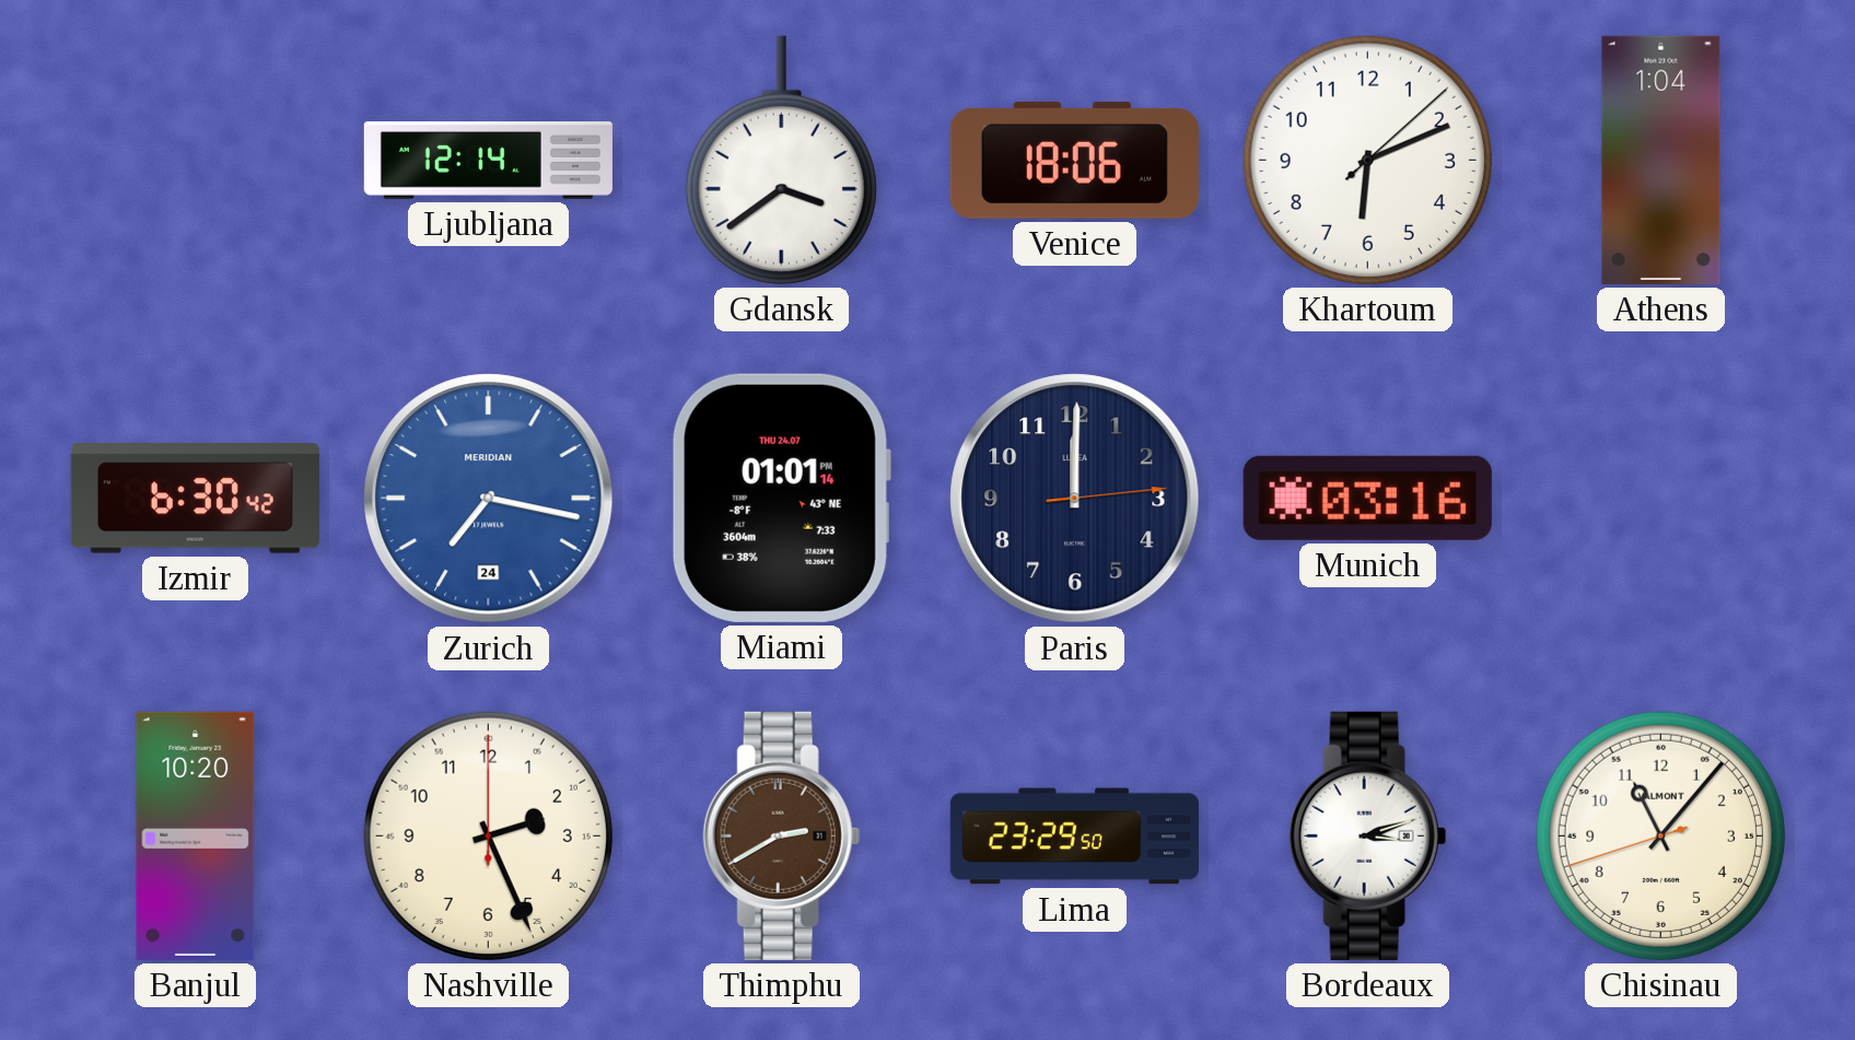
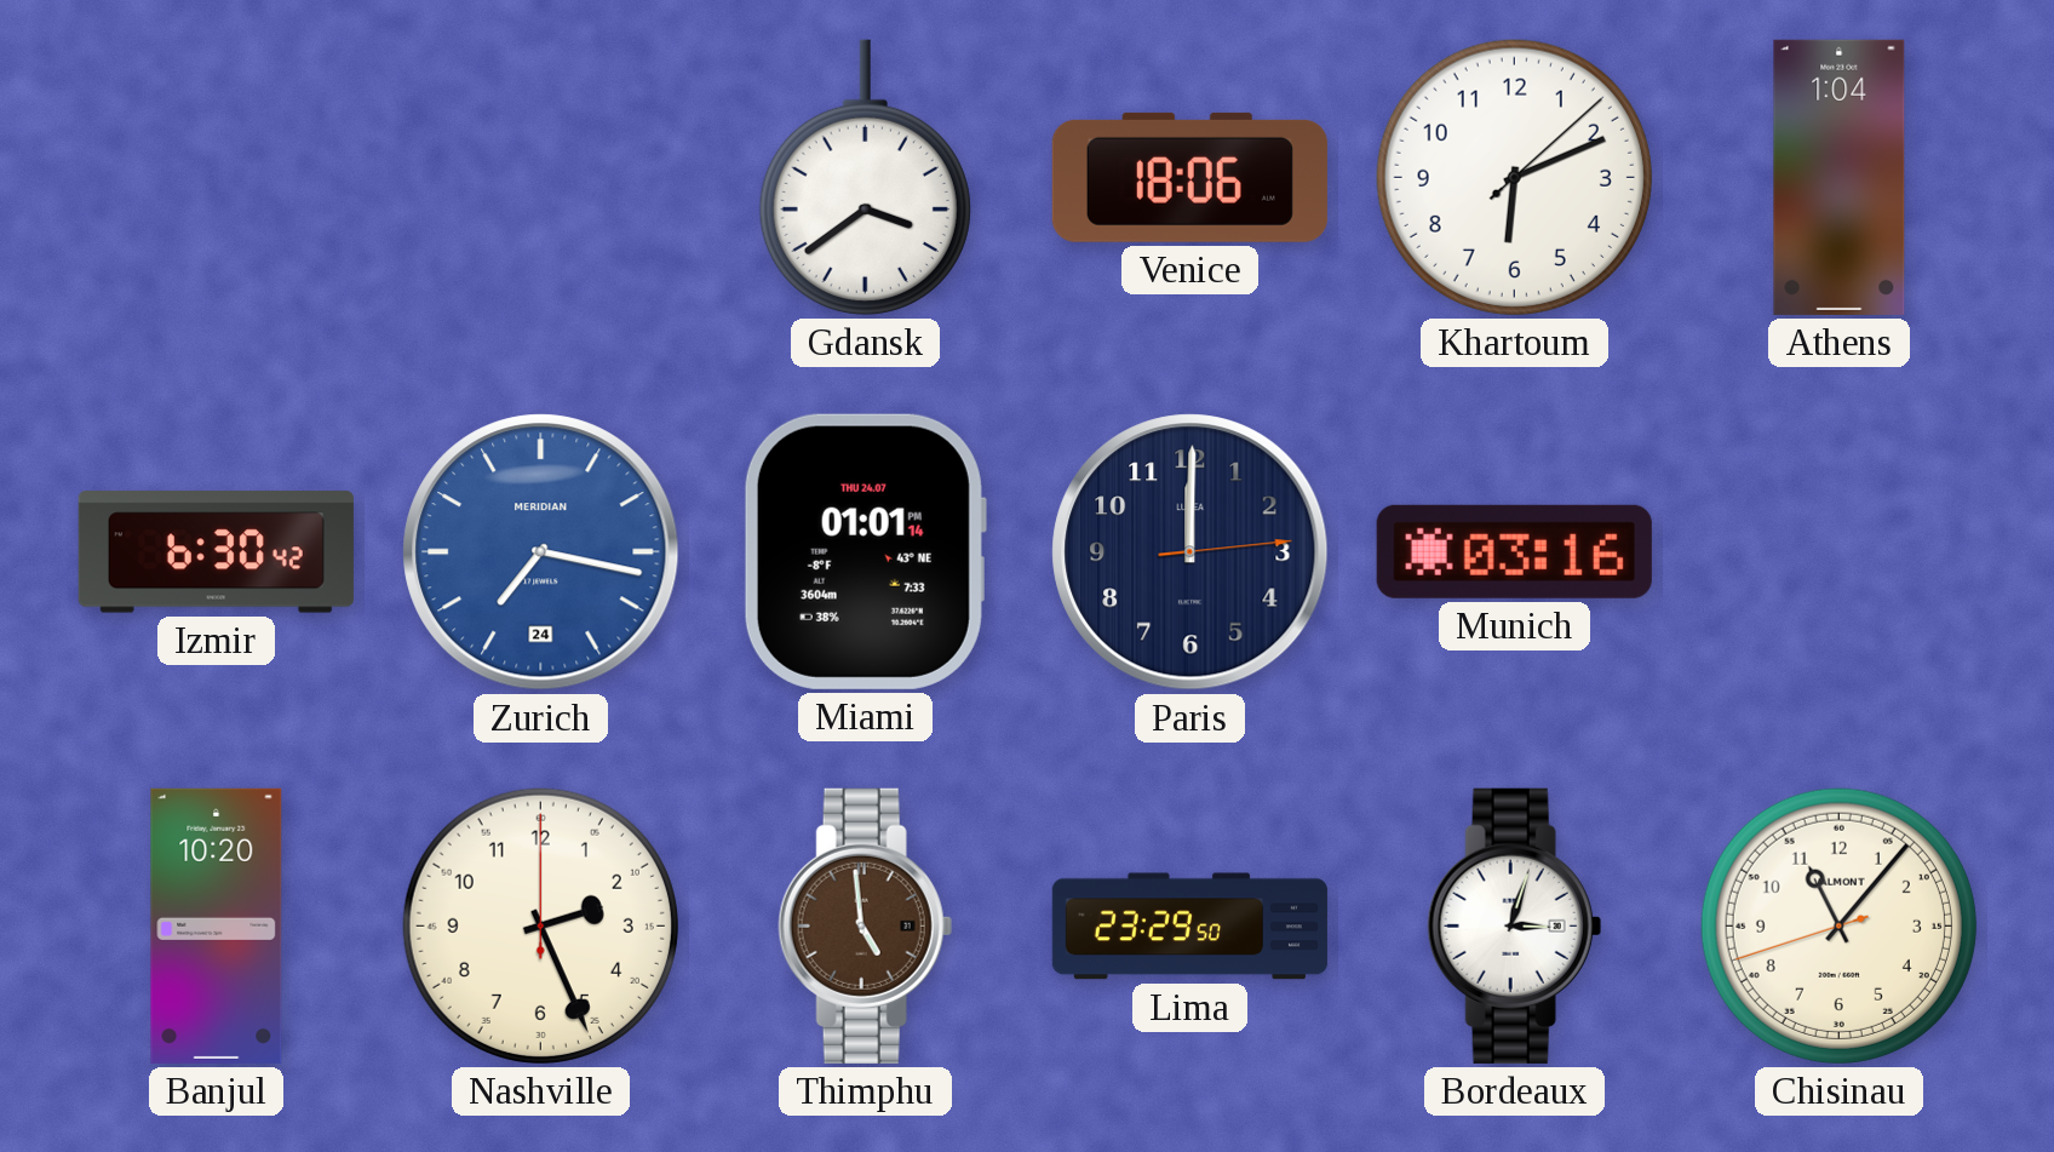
Ljubljana: 12:14 -> none
Thimphu: 2:40 -> 4:59
Bordeaux: 3:12 -> 3:03
